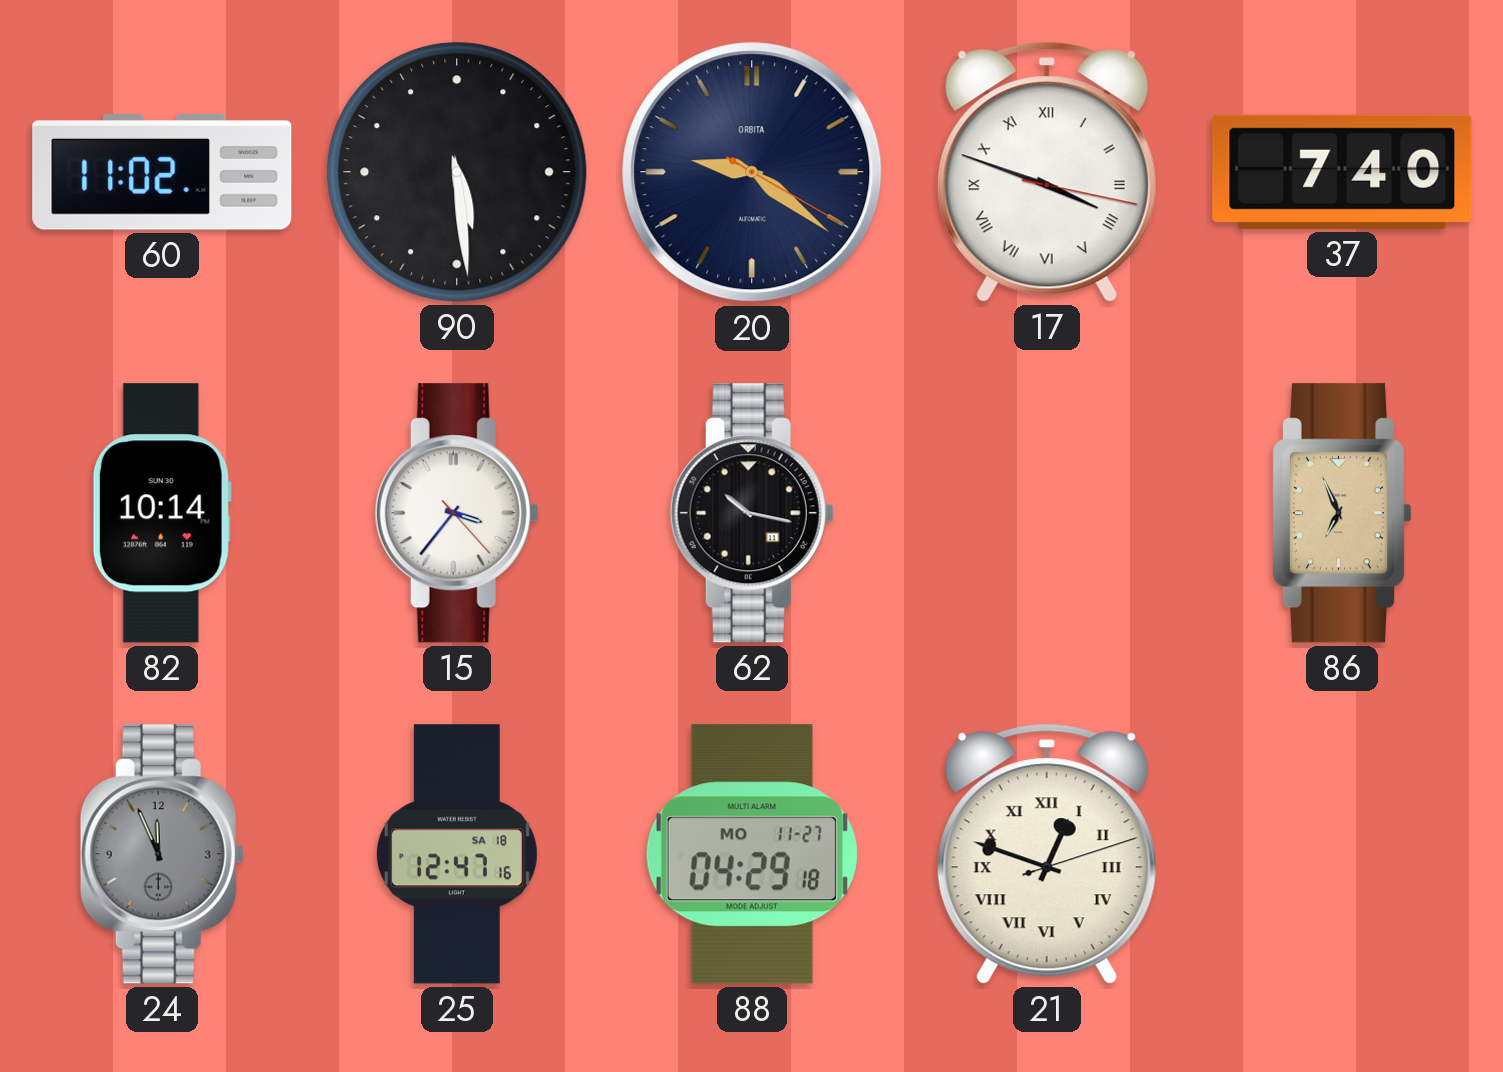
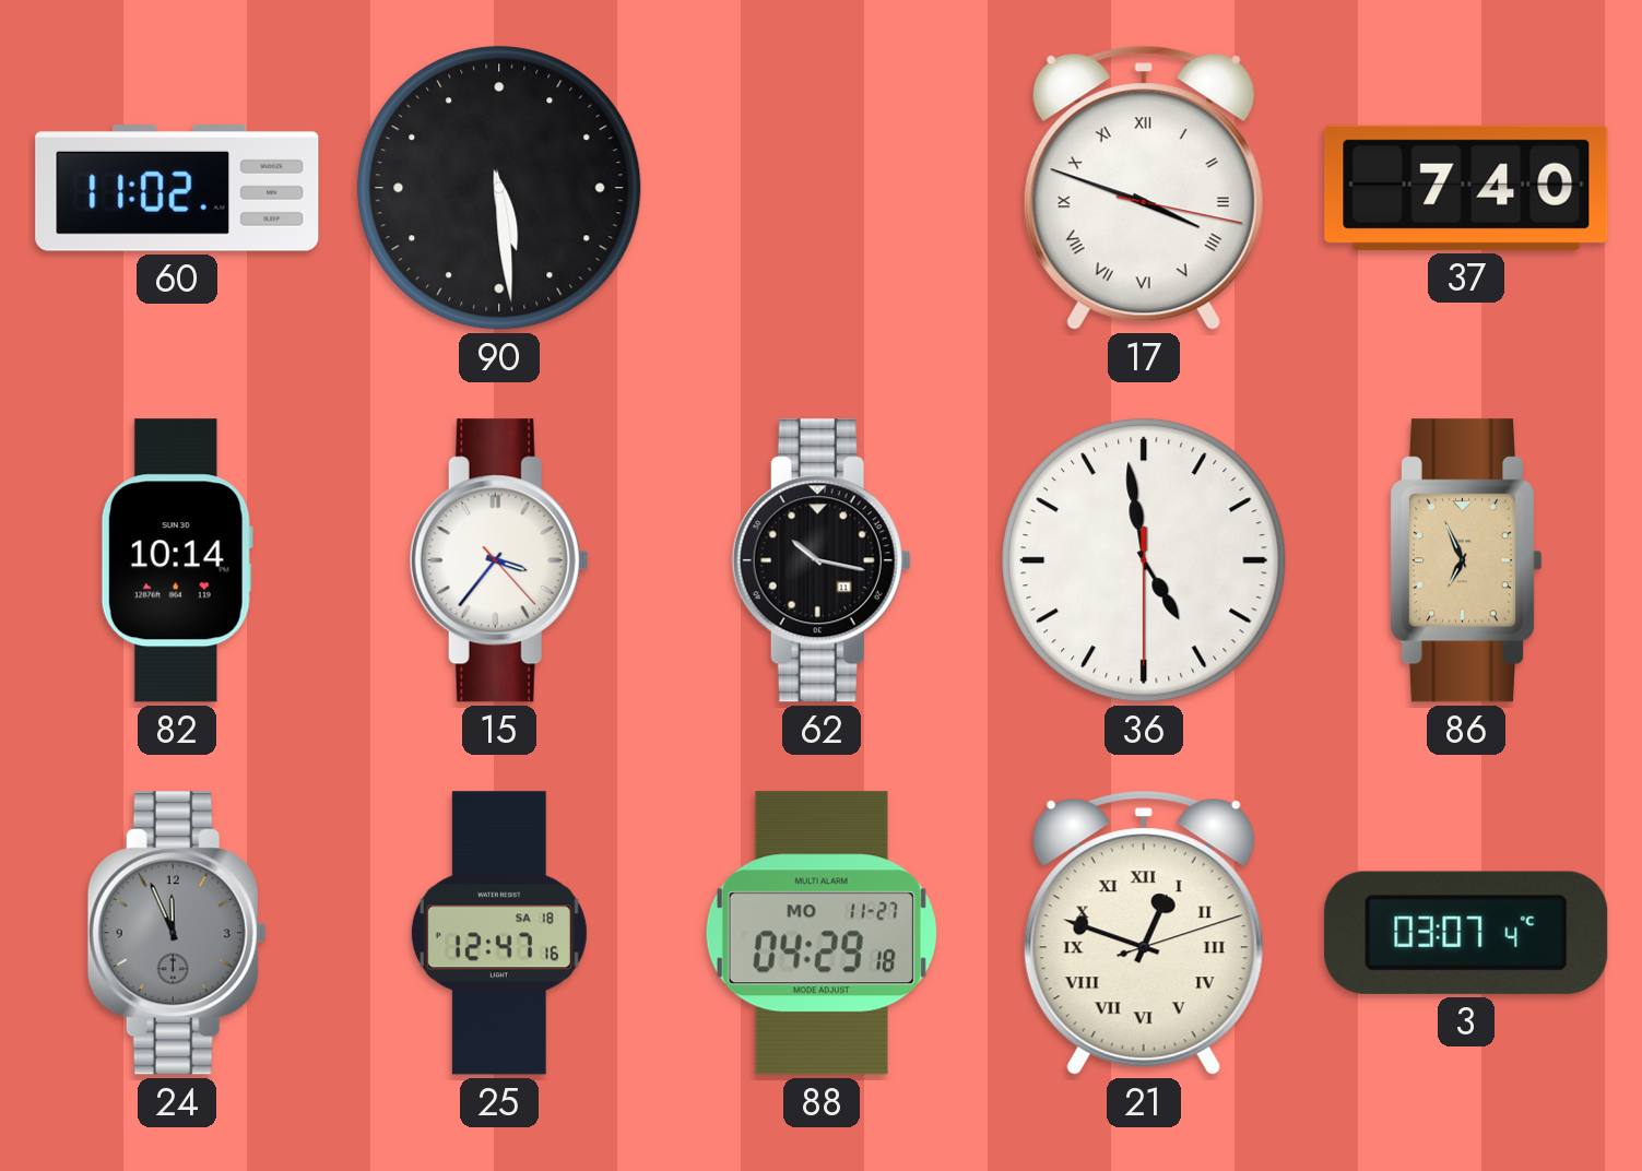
20: 9:21 -> none
36: none -> 4:58
3: none -> 03:07
